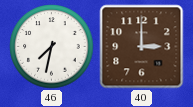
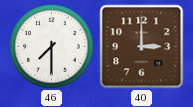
46: 7:32 -> 7:30
